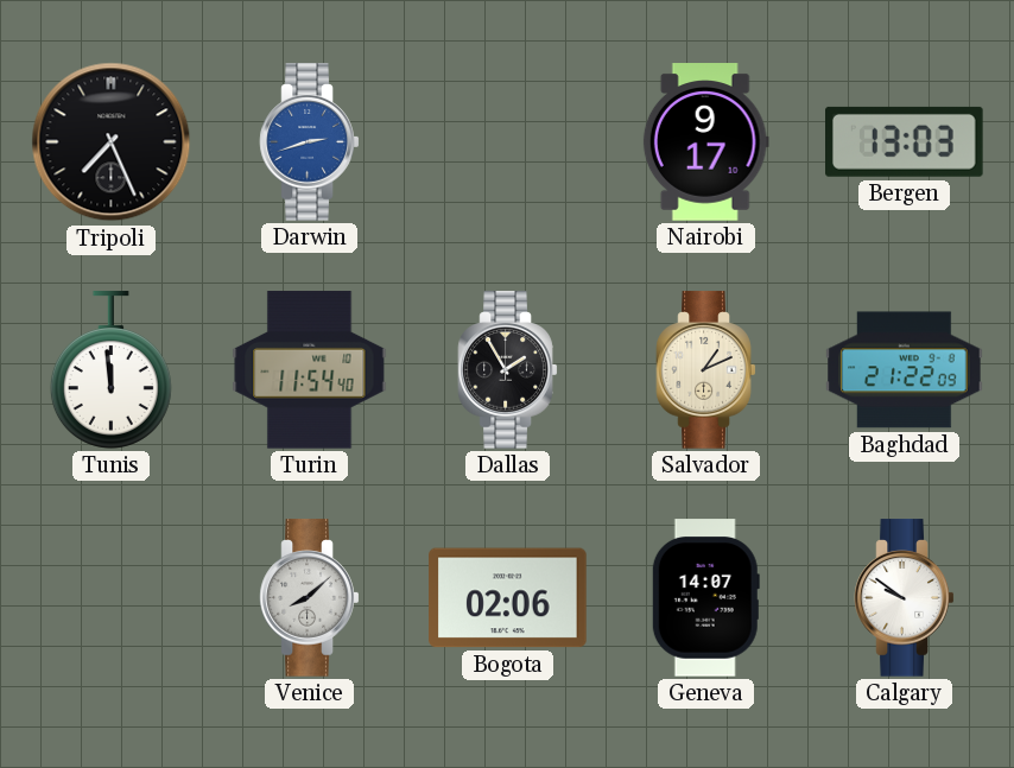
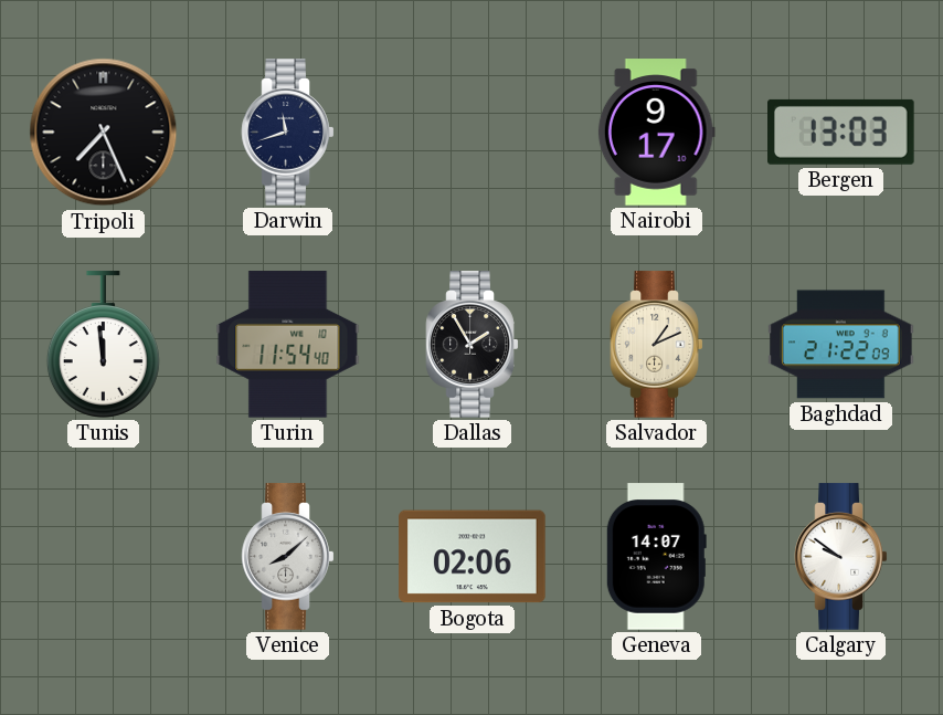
Darwin: 2:42 -> 11:42
Darwin dial: blue -> navy
